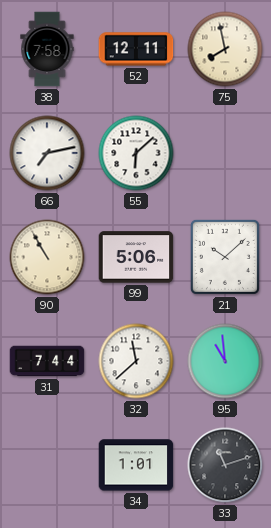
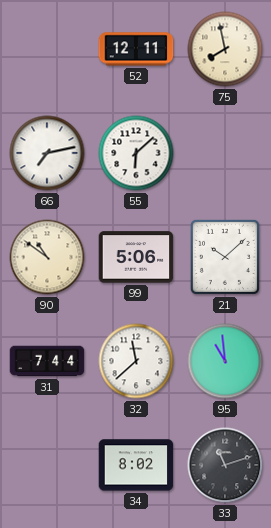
38: 7:58 -> none
90: 10:55 -> 10:51
34: 1:01 -> 8:02
